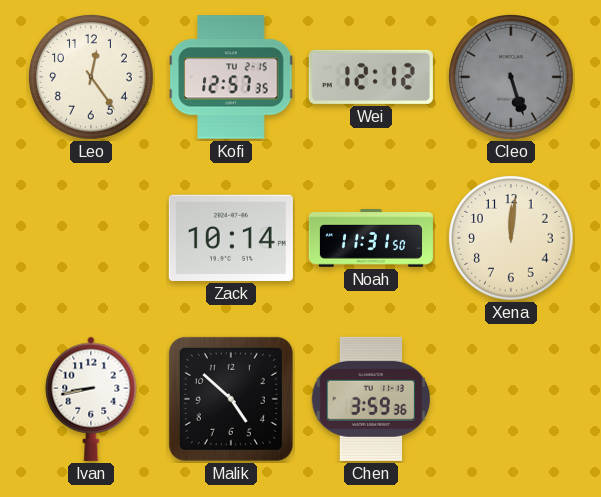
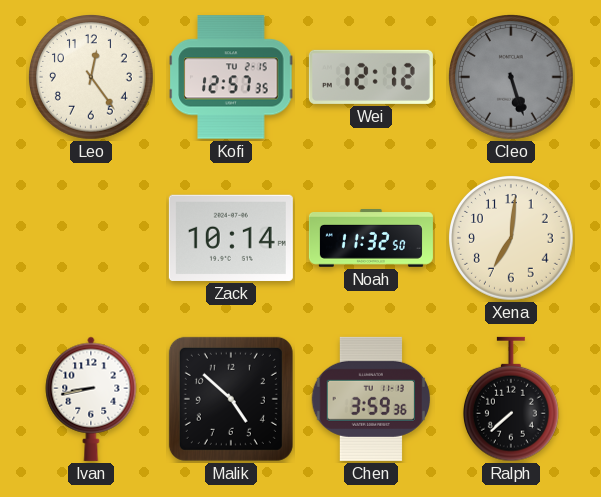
Noah: 11:31 -> 11:32
Xena: 12:01 -> 7:01
Ralph: none -> 7:38
